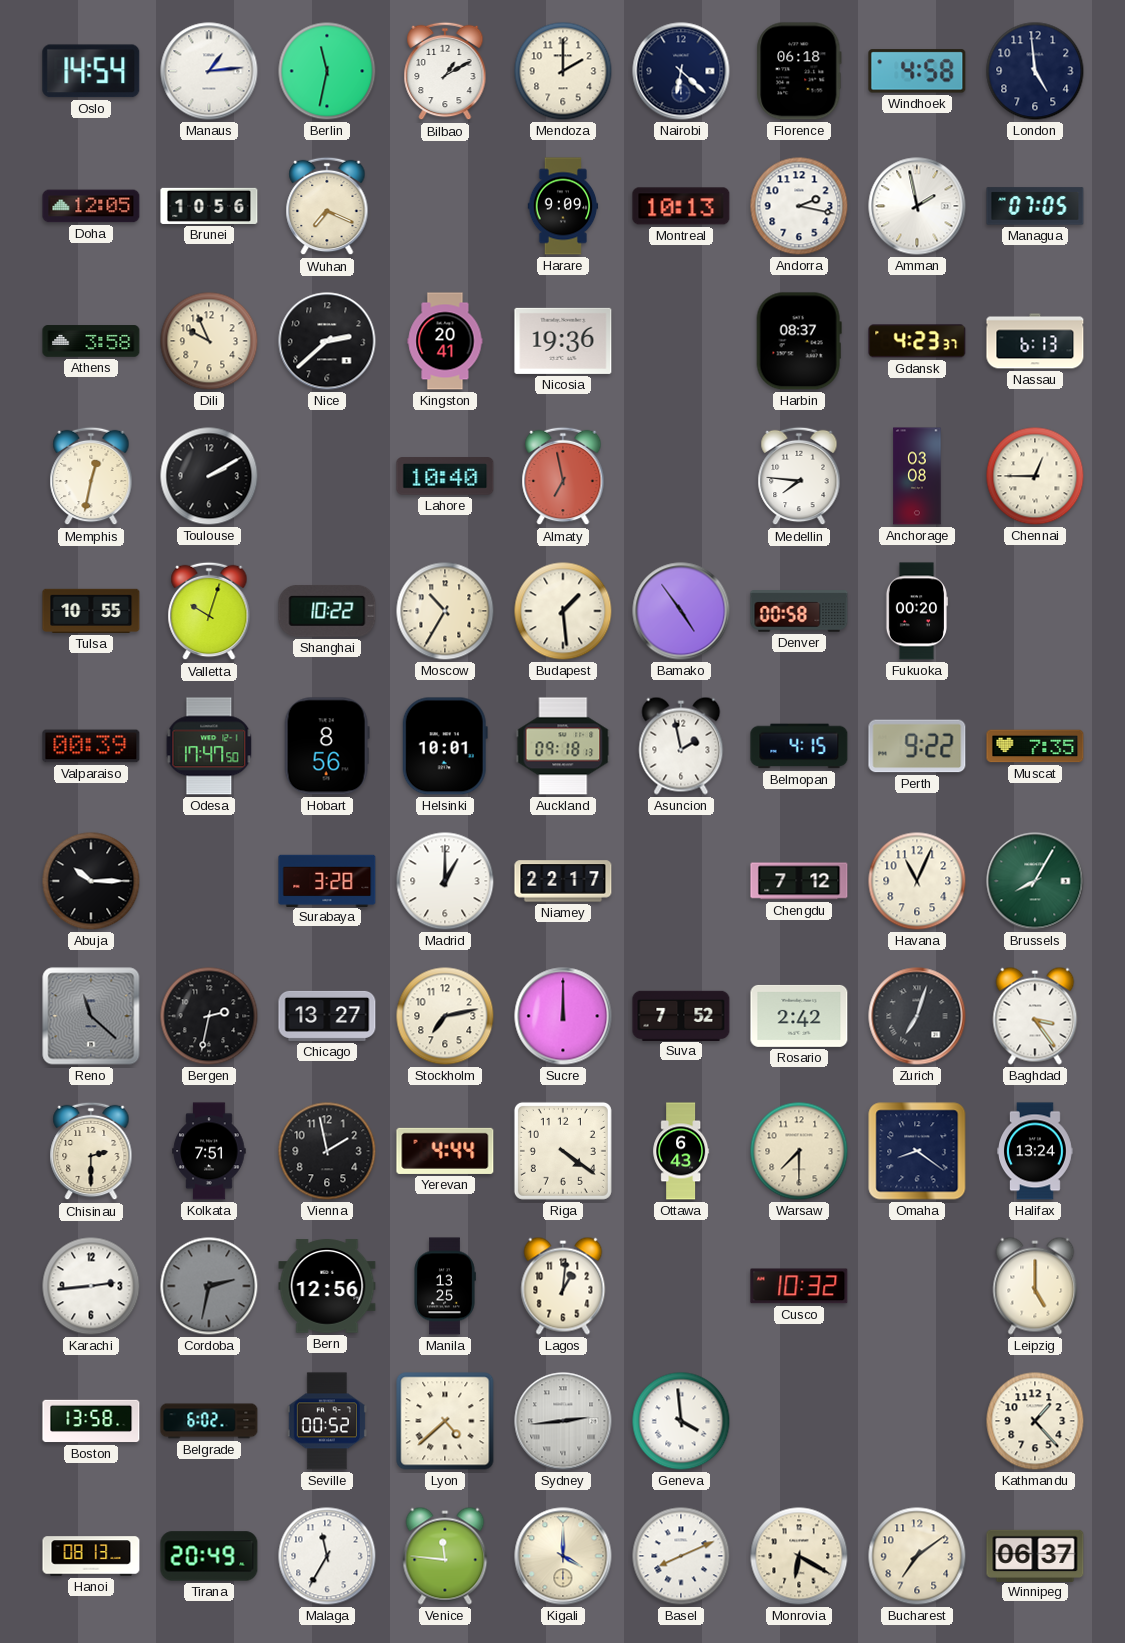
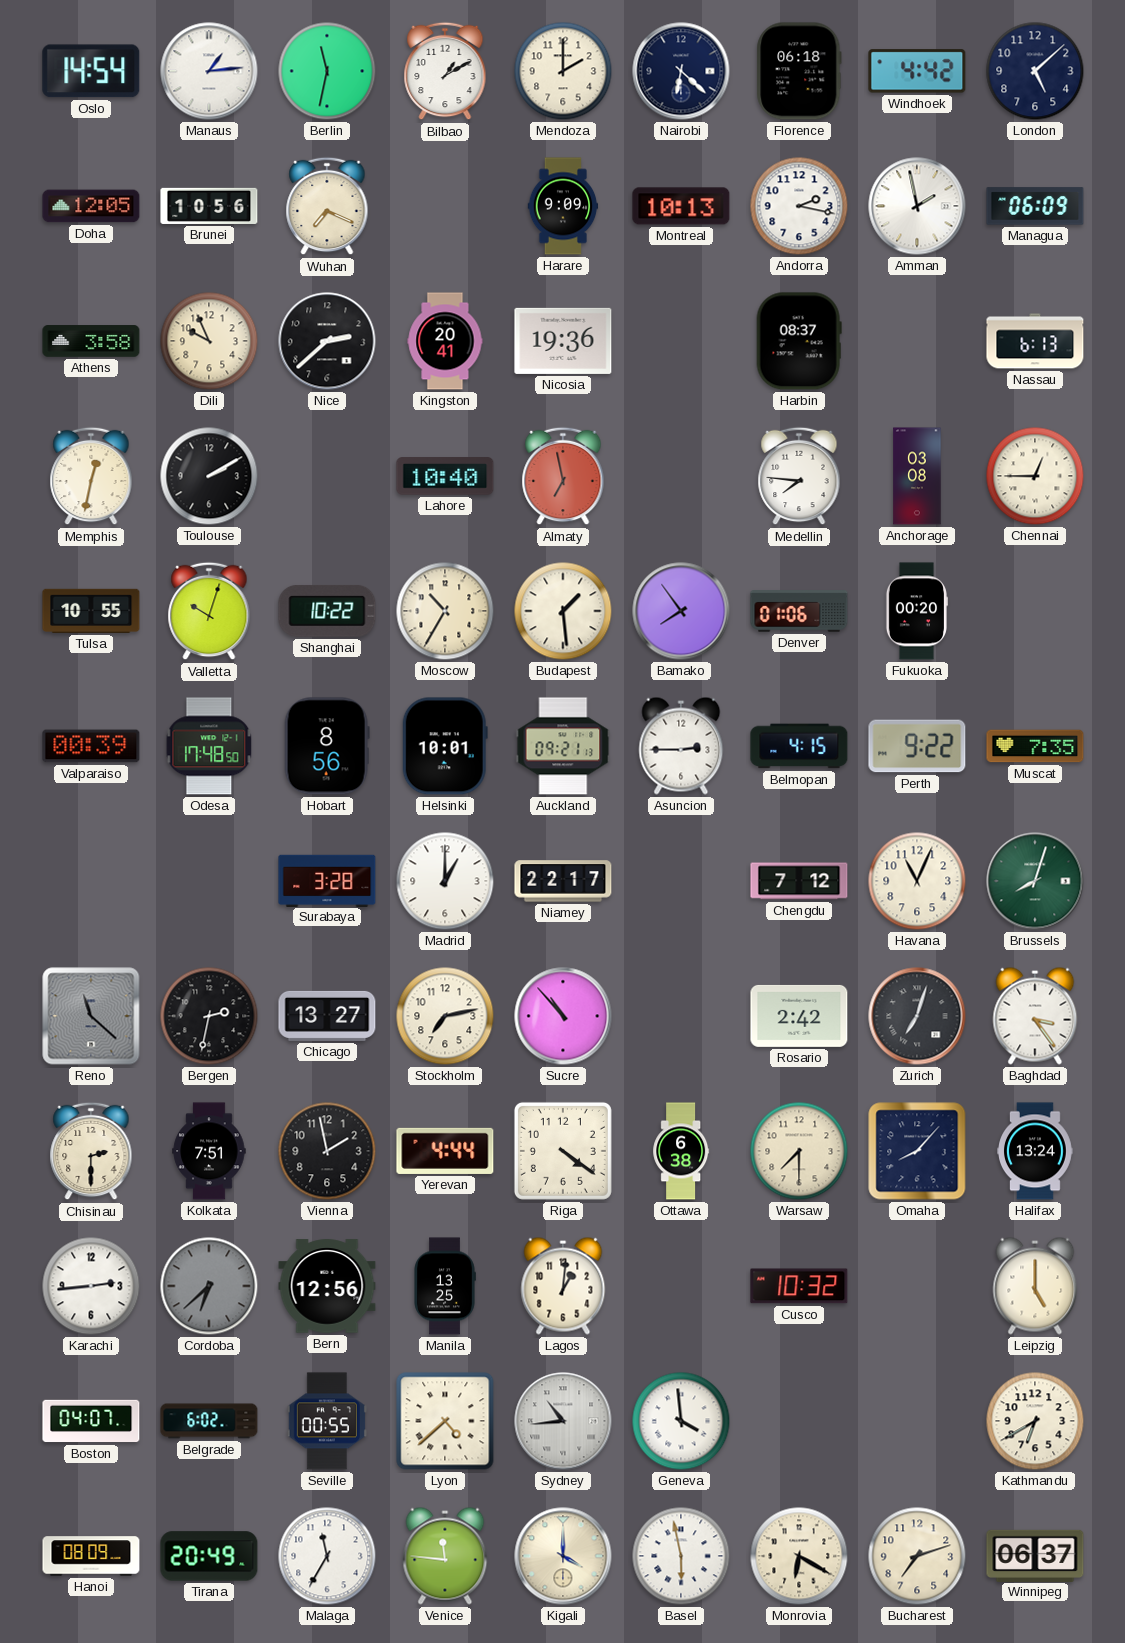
Windhoek: 4:58 -> 4:42
London: 4:59 -> 5:08
Managua: 07:05 -> 06:09
Gdansk: 4:23 -> none
Bamako: 4:54 -> 7:54
Denver: 00:58 -> 01:06
Odesa: 17:47 -> 17:48
Auckland: 09:18 -> 09:21
Asuncion: 1:58 -> 2:45
Abuja: 10:15 -> none
Brussels: 8:05 -> 8:03
Sucre: 12:00 -> 10:53
Suva: 7:52 -> none
Ottawa: 6:43 -> 6:38
Omaha: 8:21 -> 8:07
Cordoba: 2:32 -> 6:38
Boston: 13:58 -> 04:07
Seville: 00:52 -> 00:55
Sydney: 2:44 -> 10:44
Kathmandu: 1:23 -> 6:40
Hanoi: 08:13 -> 08:09
Basel: 8:11 -> 5:58
Bucharest: 7:09 -> 7:12
